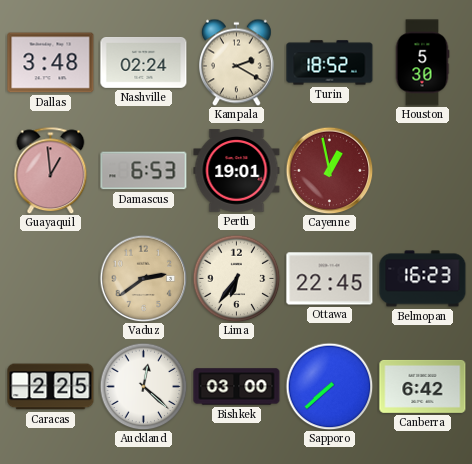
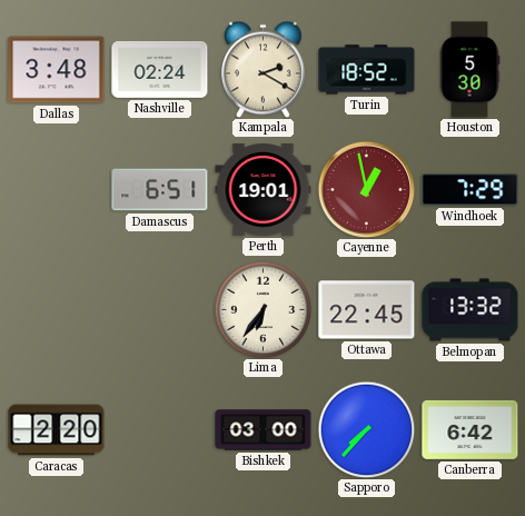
Guayaquil: 12:59 -> none
Damascus: 6:53 -> 6:51
Windhoek: none -> 7:29
Vaduz: 2:39 -> none
Belmopan: 16:23 -> 13:32
Caracas: 2:25 -> 2:20
Auckland: 12:22 -> none
Sapporo: 7:38 -> 7:37
